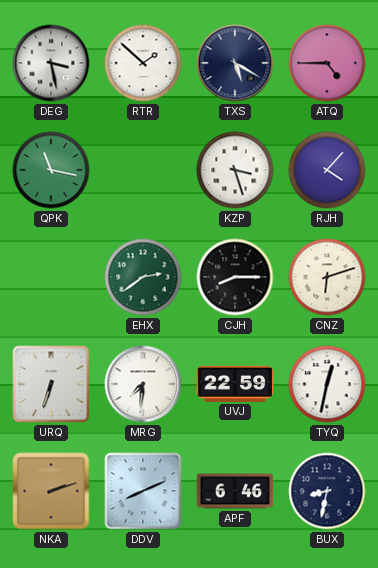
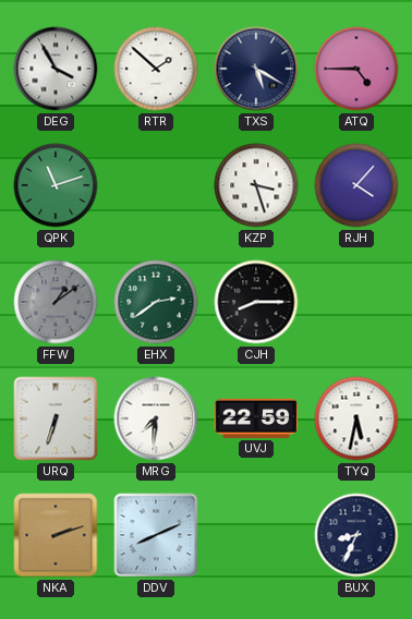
DEG: 3:28 -> 3:55
QPK: 11:17 -> 11:12
FFW: none -> 1:09
CNZ: 6:12 -> none
TYQ: 12:32 -> 5:32
APF: 6:46 -> none
BUX: 8:32 -> 8:34
